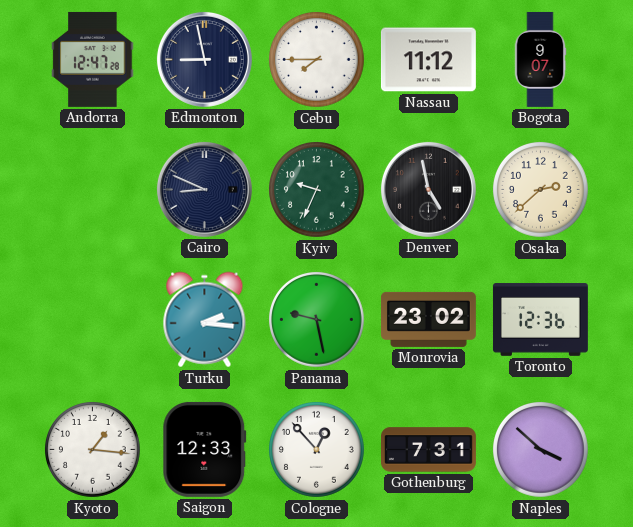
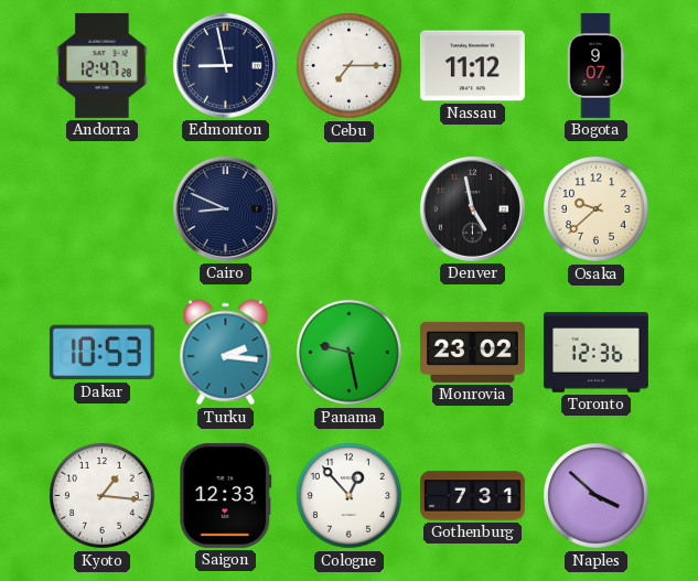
Cebu: 7:45 -> 7:15
Kyiv: 9:34 -> none
Osaka: 2:38 -> 9:38
Dakar: none -> 10:53
